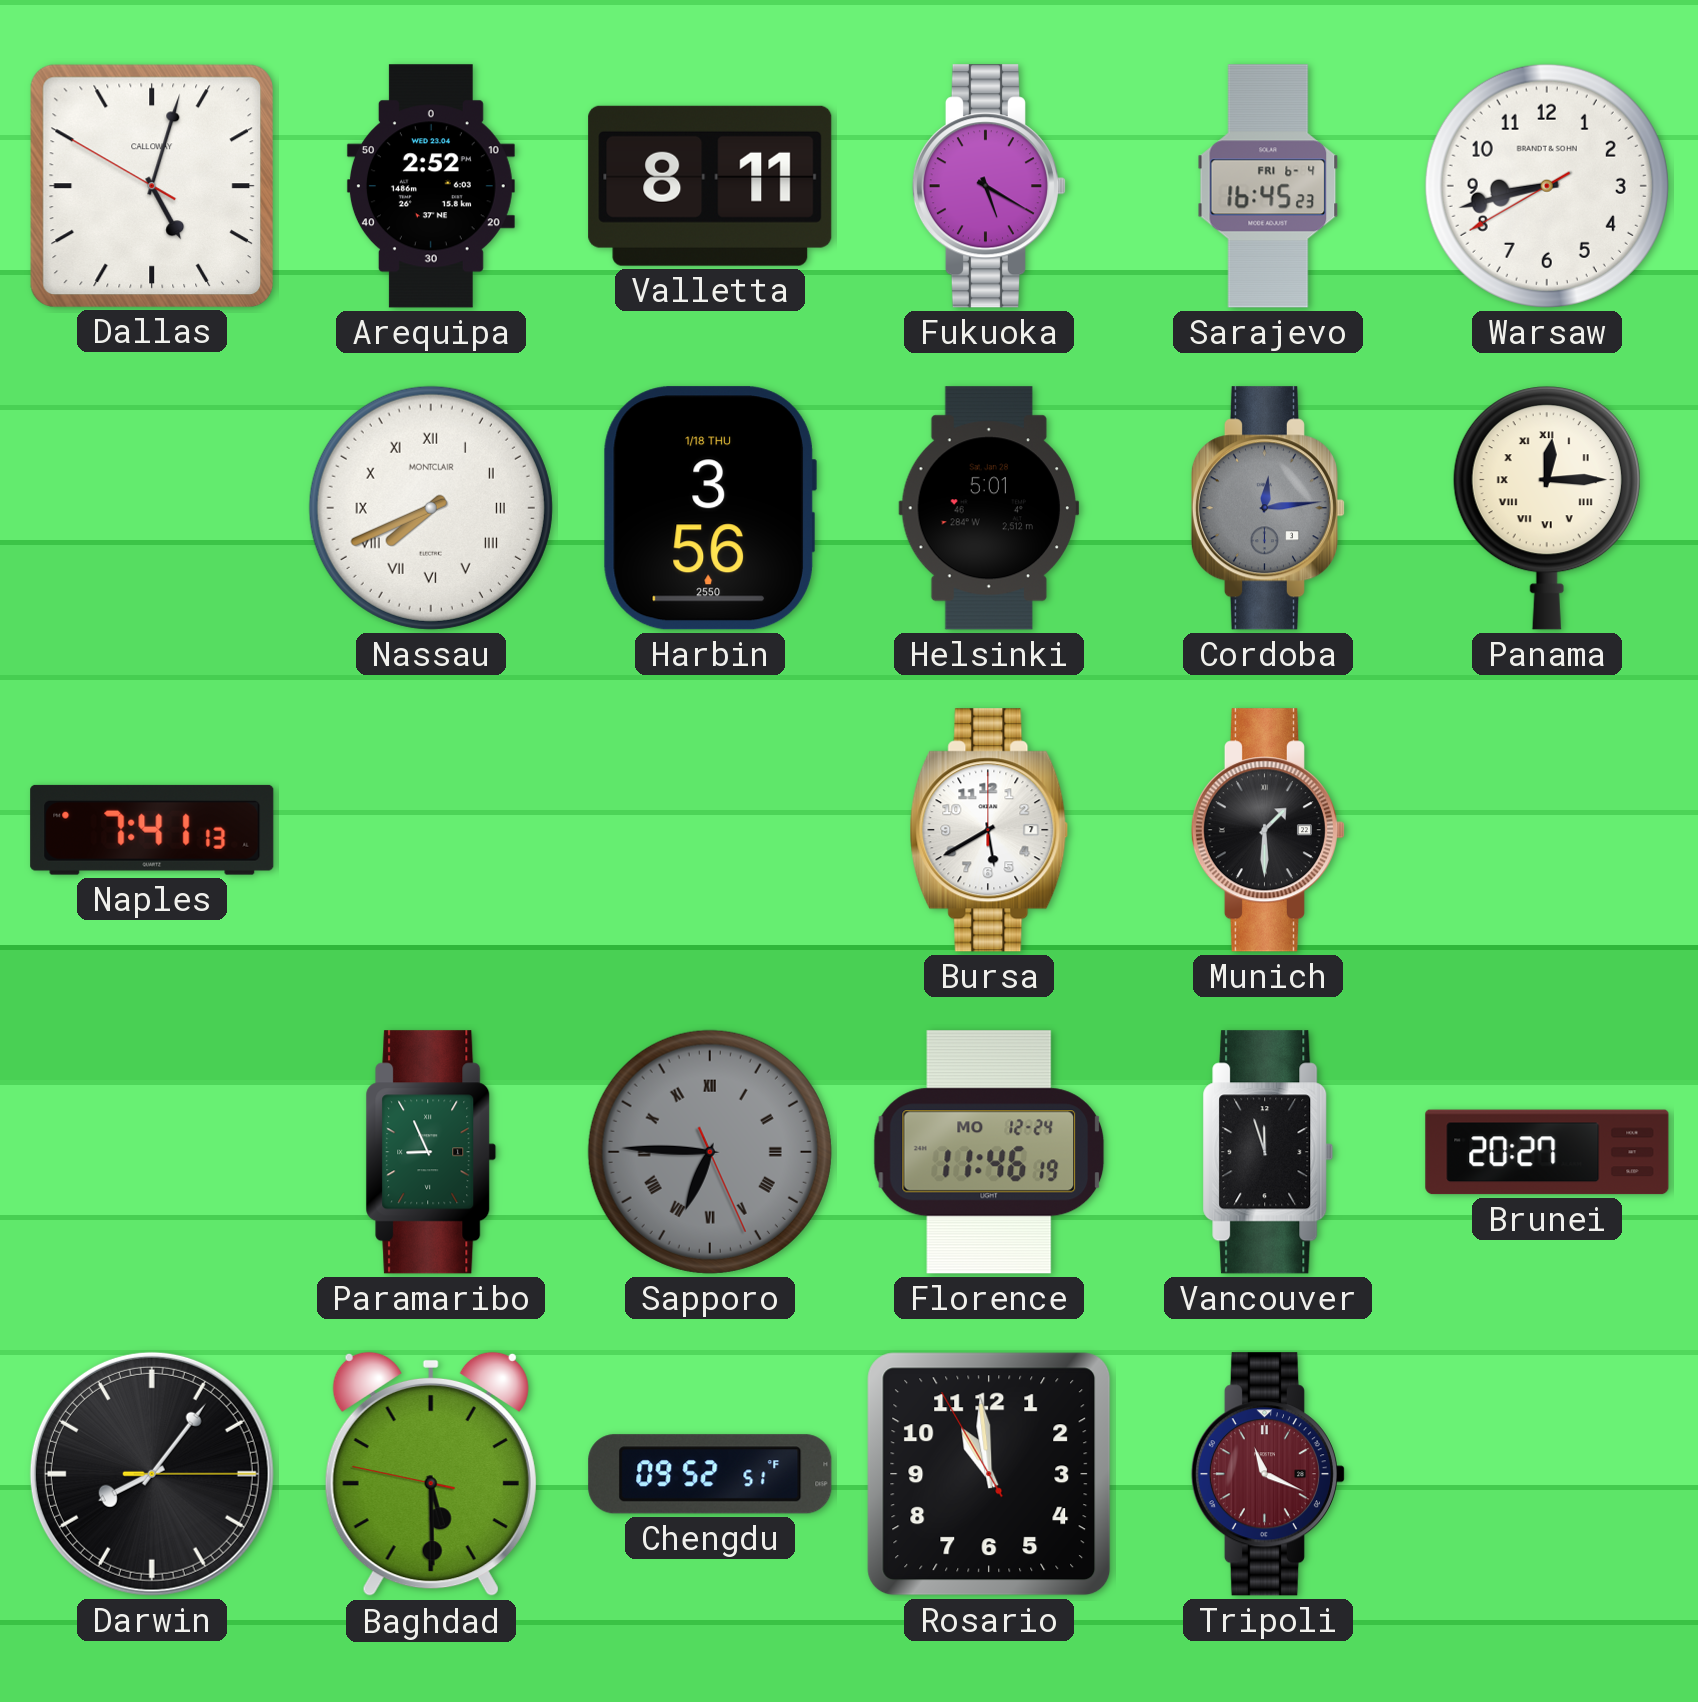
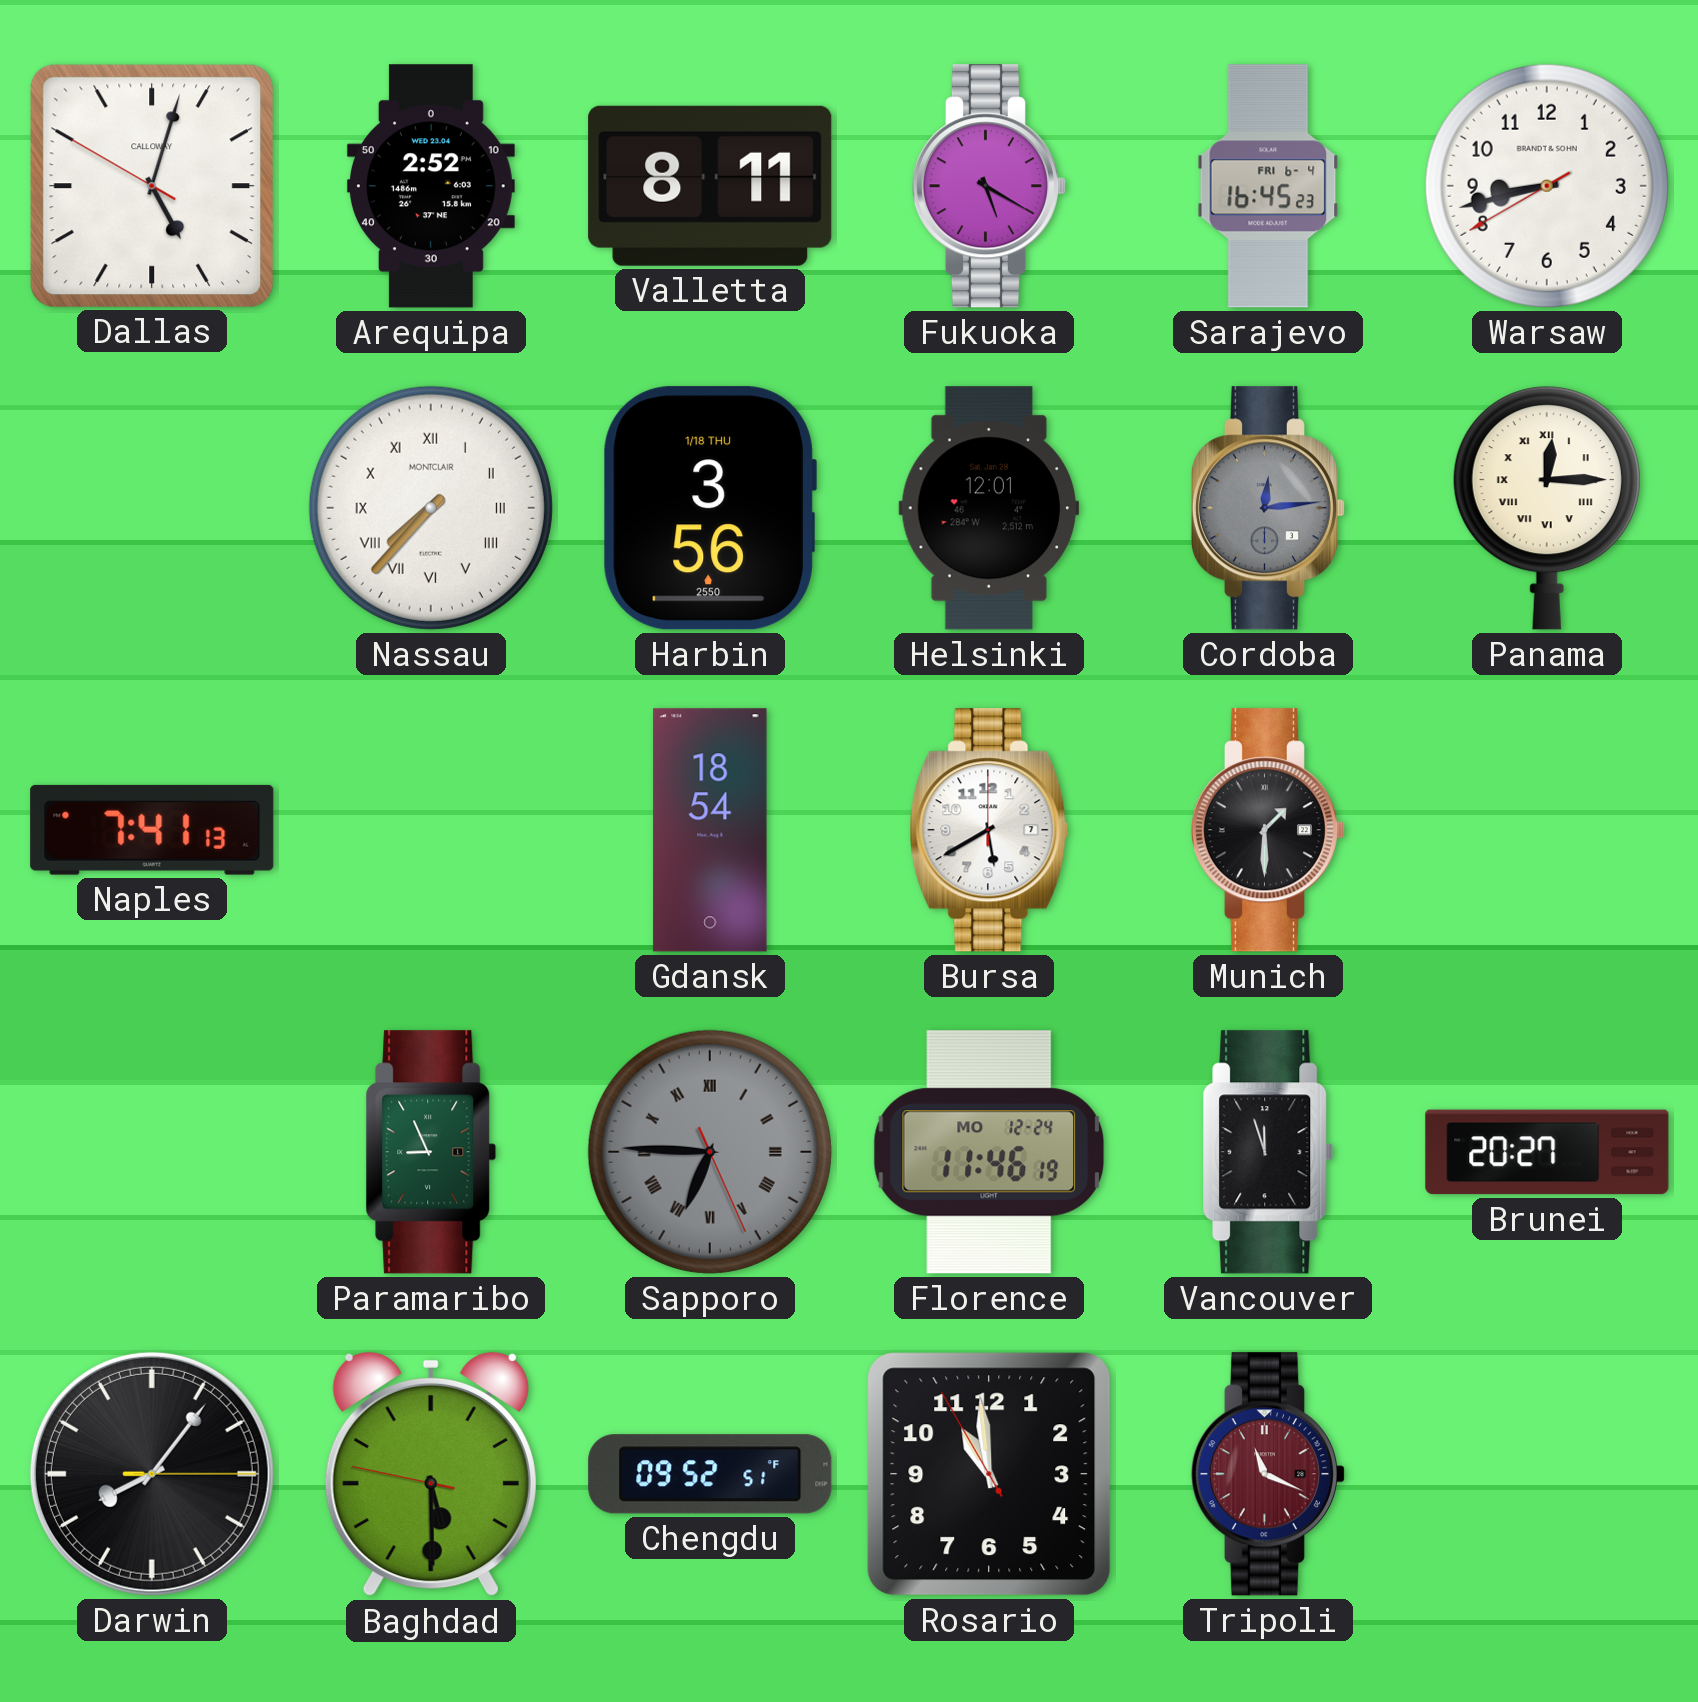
Nassau: 7:41 -> 7:37
Helsinki: 5:01 -> 12:01
Gdansk: none -> 18:54
